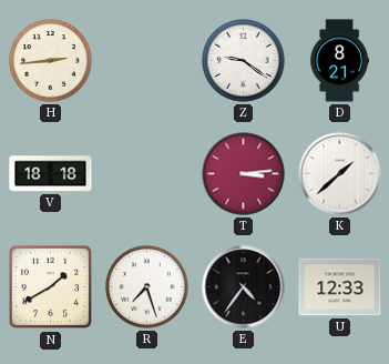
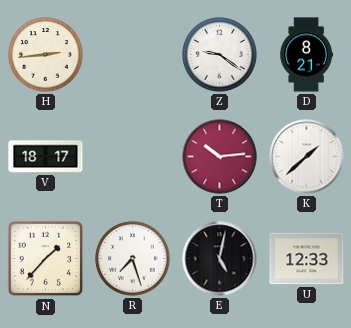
V: 18:18 -> 18:17
T: 3:14 -> 10:14
N: 1:40 -> 1:37
E: 4:36 -> 5:02
